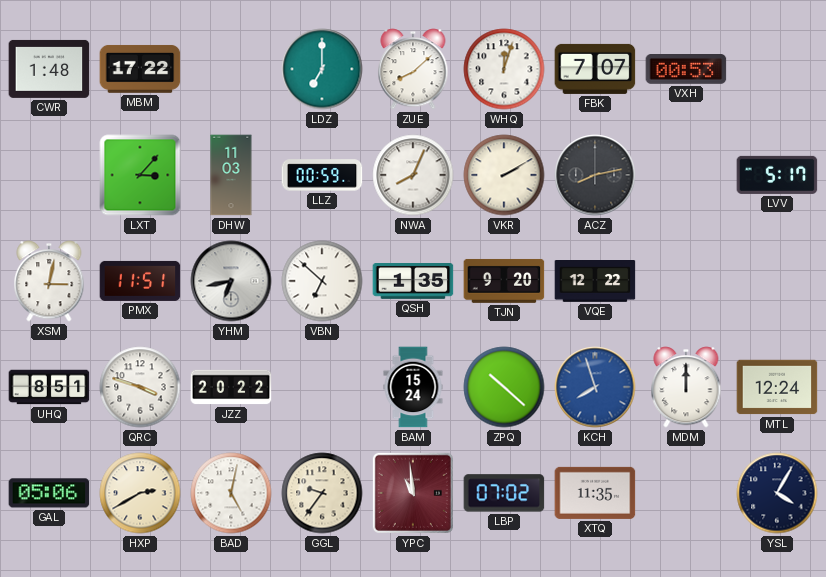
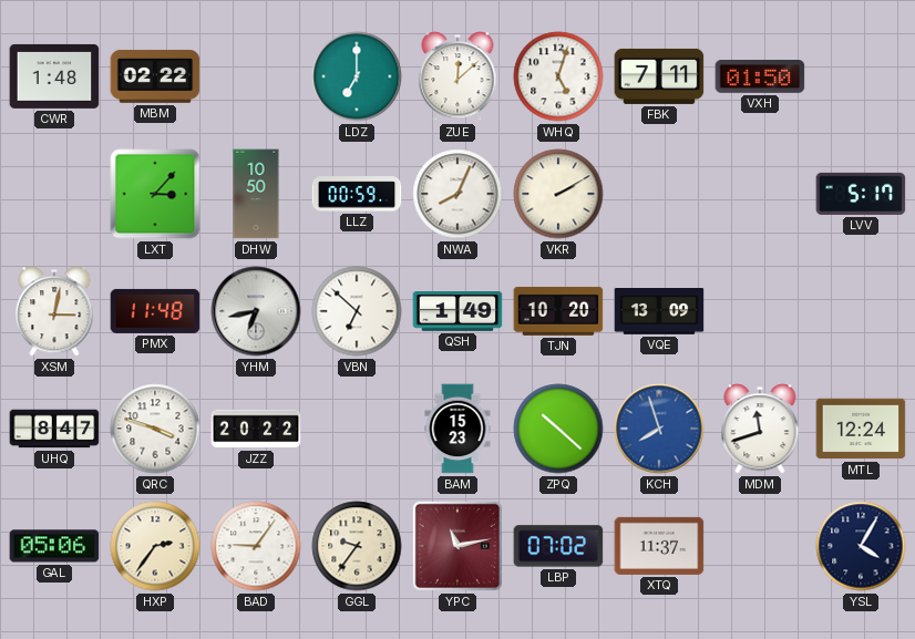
MBM: 17:22 -> 02:22
ZUE: 8:08 -> 12:08
WHQ: 12:03 -> 5:03
FBK: 7:07 -> 7:11
VXH: 00:53 -> 01:50
DHW: 11:03 -> 10:50
ACZ: 8:13 -> none
PMX: 11:51 -> 11:48
QSH: 1:35 -> 1:49
TJN: 9:20 -> 10:20
VQE: 12:22 -> 13:09
UHQ: 8:51 -> 8:47
BAM: 15:24 -> 15:23
MDM: 12:00 -> 11:42
HXP: 2:40 -> 2:36
BAD: 5:02 -> 9:06
YPC: 10:59 -> 11:13
XTQ: 11:35 -> 11:37
